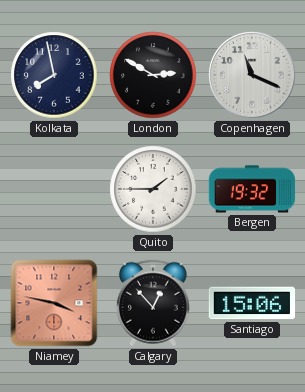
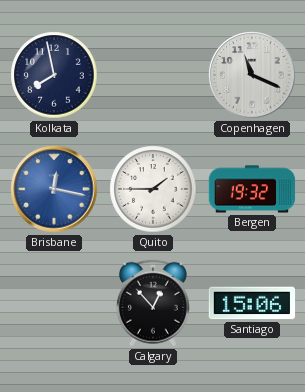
London: 2:50 -> none
Brisbane: none -> 12:17
Niamey: 3:47 -> none
